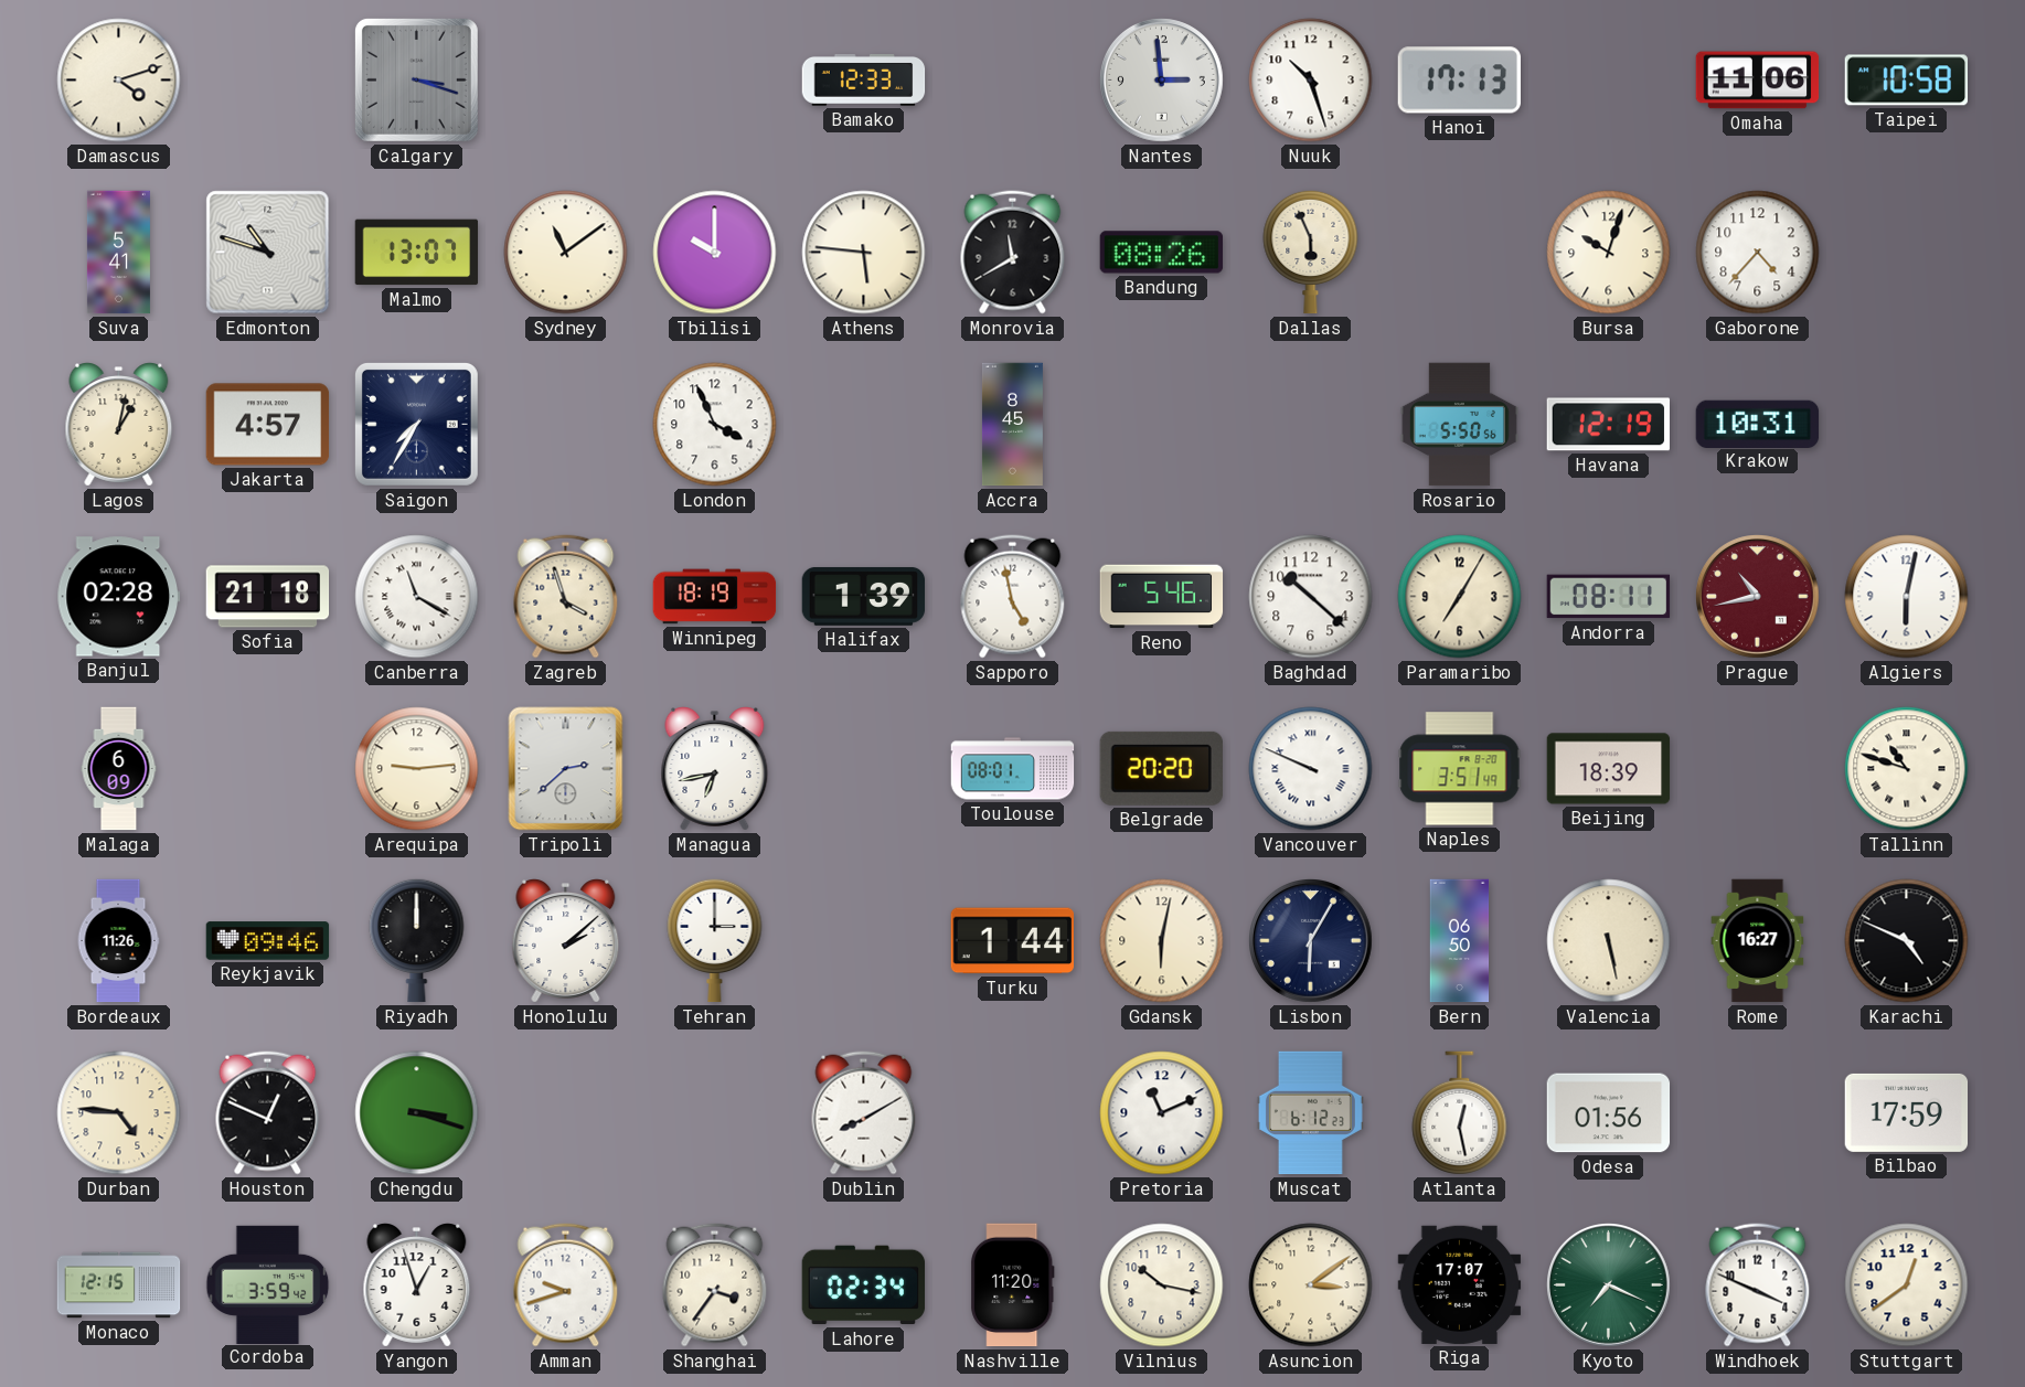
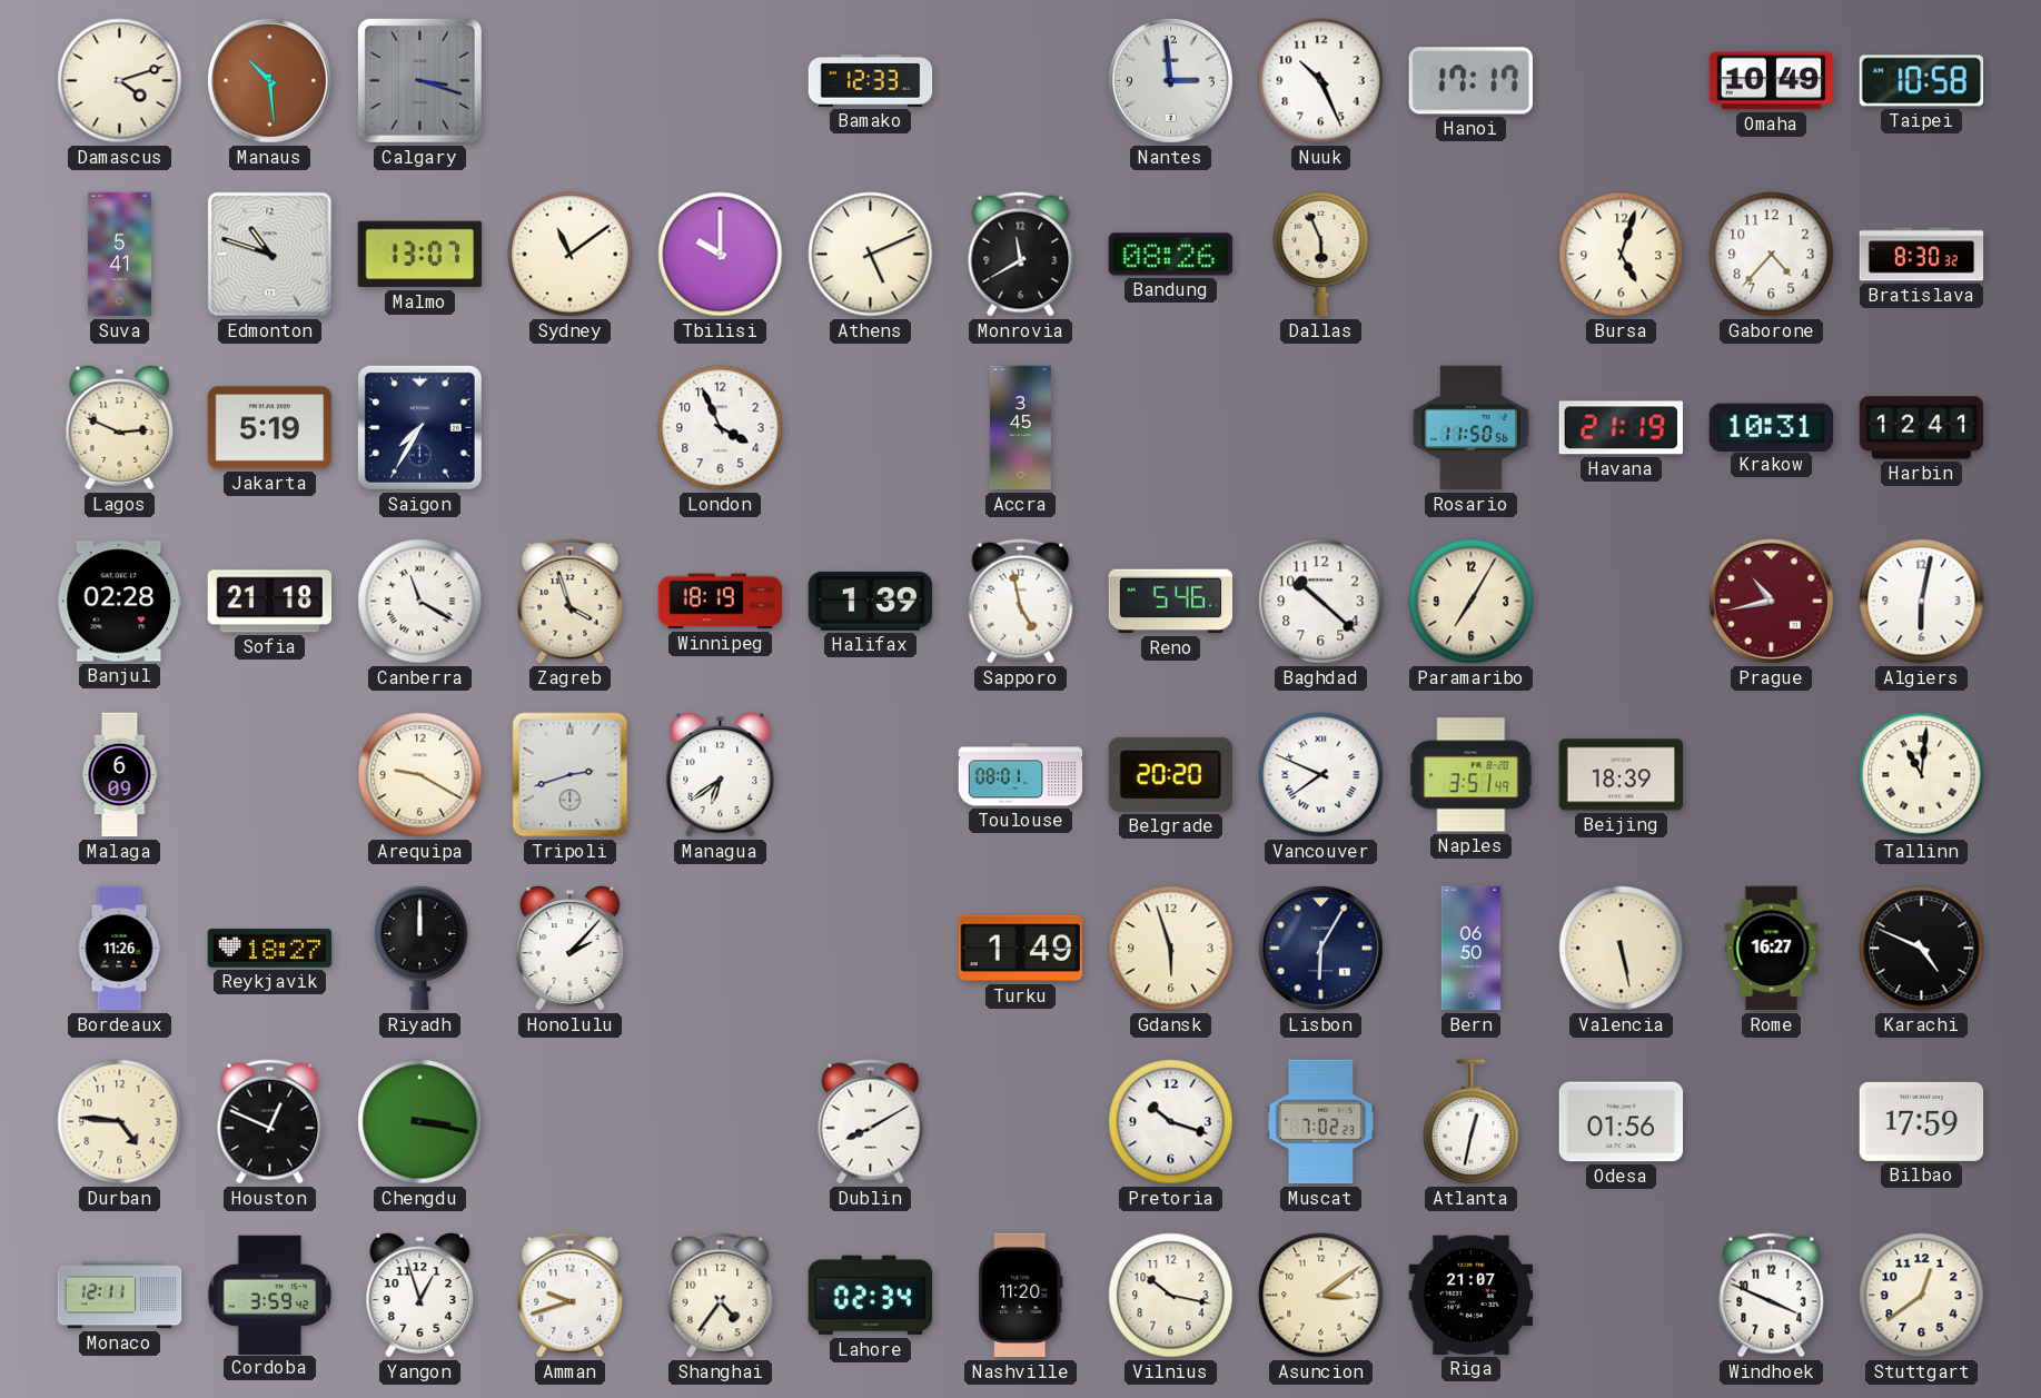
Manaus: none -> 10:29
Nuuk: 10:27 -> 10:26
Hanoi: 17:13 -> 17:17
Omaha: 11:06 -> 10:49
Athens: 5:46 -> 5:11
Bursa: 10:03 -> 5:03
Bratislava: none -> 8:30
Lagos: 1:02 -> 2:49
Jakarta: 4:57 -> 5:19
Accra: 8:45 -> 3:45
Rosario: 5:50 -> 11:50
Havana: 12:19 -> 21:19
Harbin: none -> 12:41
Andorra: 08:11 -> none
Arequipa: 9:14 -> 9:20
Tripoli: 2:38 -> 2:42
Managua: 6:43 -> 6:39
Vancouver: 9:49 -> 7:49
Tallinn: 10:48 -> 11:01
Reykjavik: 09:46 -> 18:27
Honolulu: 2:08 -> 2:07
Tehran: 3:00 -> none
Turku: 1:44 -> 1:49
Gdansk: 6:02 -> 5:57
Chengdu: 3:18 -> 3:17
Pretoria: 11:11 -> 10:18
Muscat: 6:12 -> 7:02
Atlanta: 12:28 -> 12:32
Monaco: 12:15 -> 12:11
Shanghai: 3:36 -> 4:36
Riga: 17:07 -> 21:07
Kyoto: 7:19 -> none
